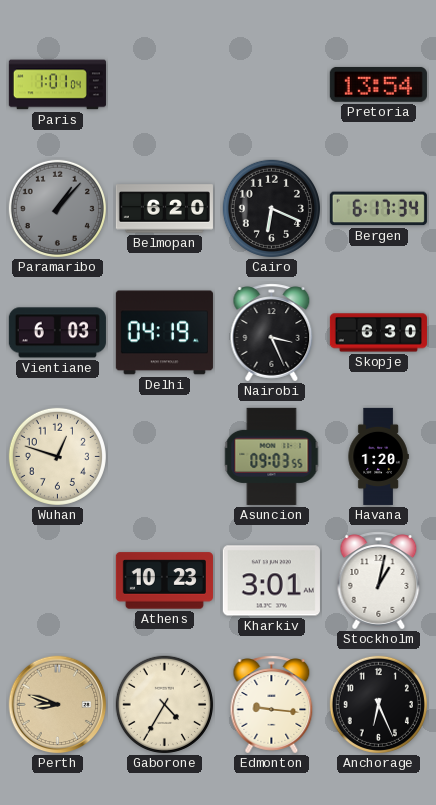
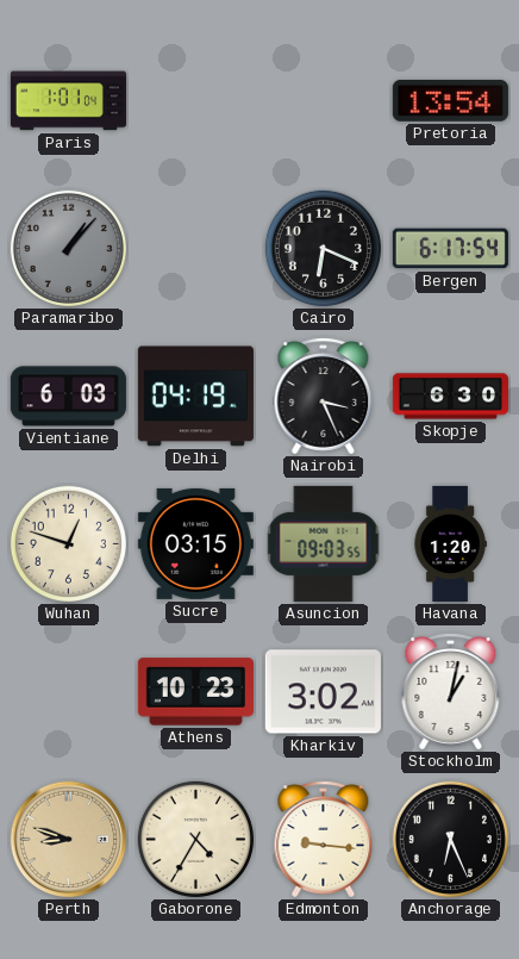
Belmopan: 6:20 -> none
Bergen: 6:17:34 -> 6:17:54
Sucre: none -> 03:15
Kharkiv: 3:01 -> 3:02
